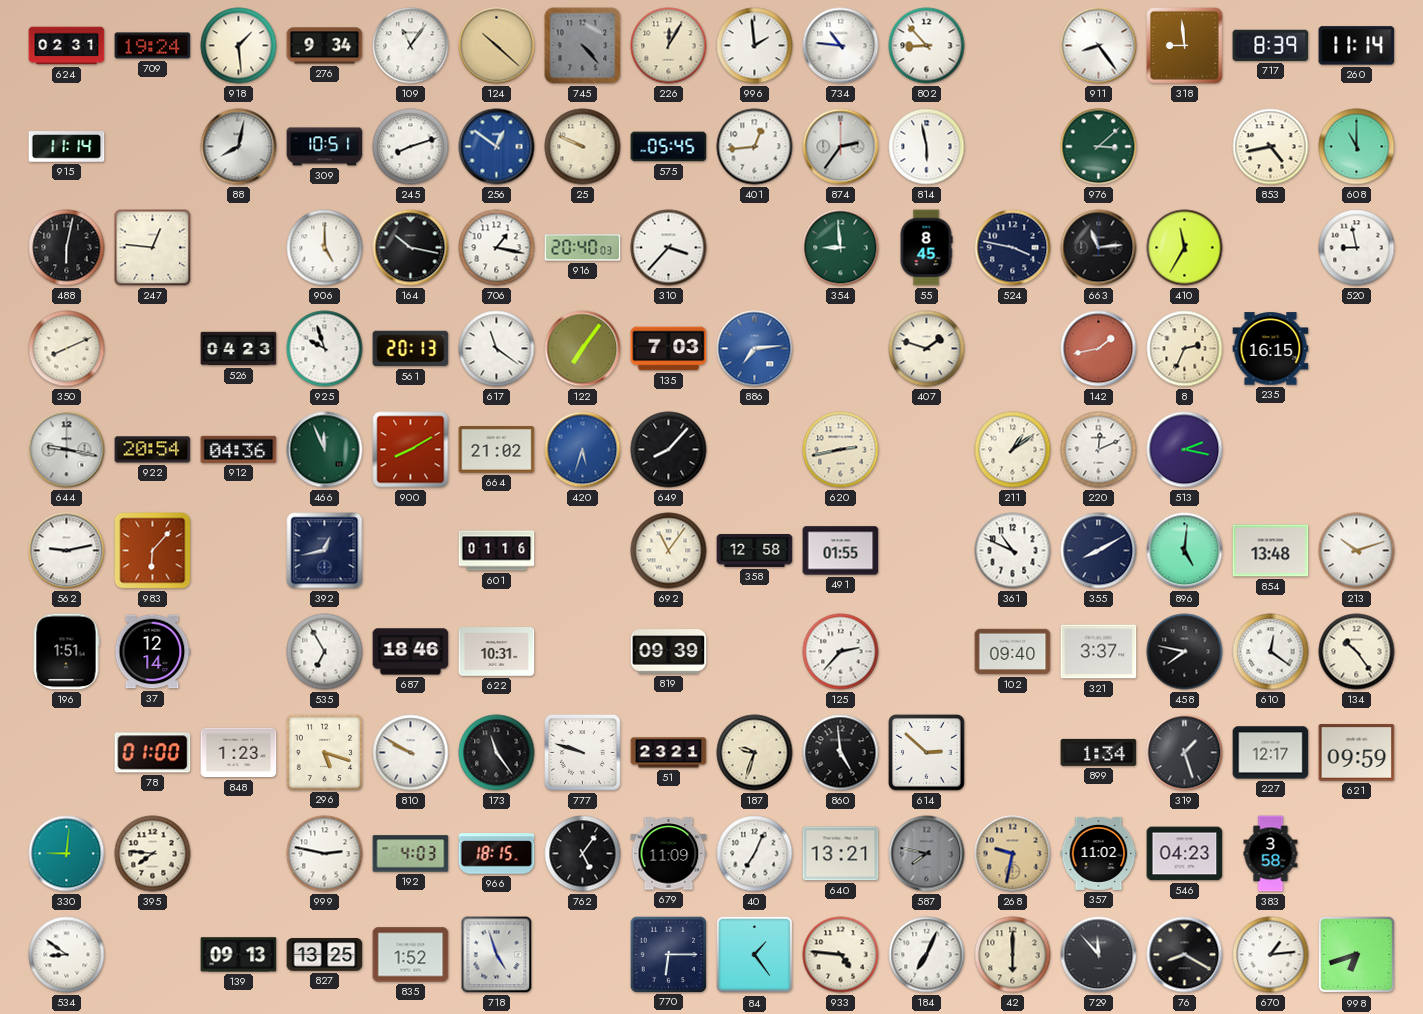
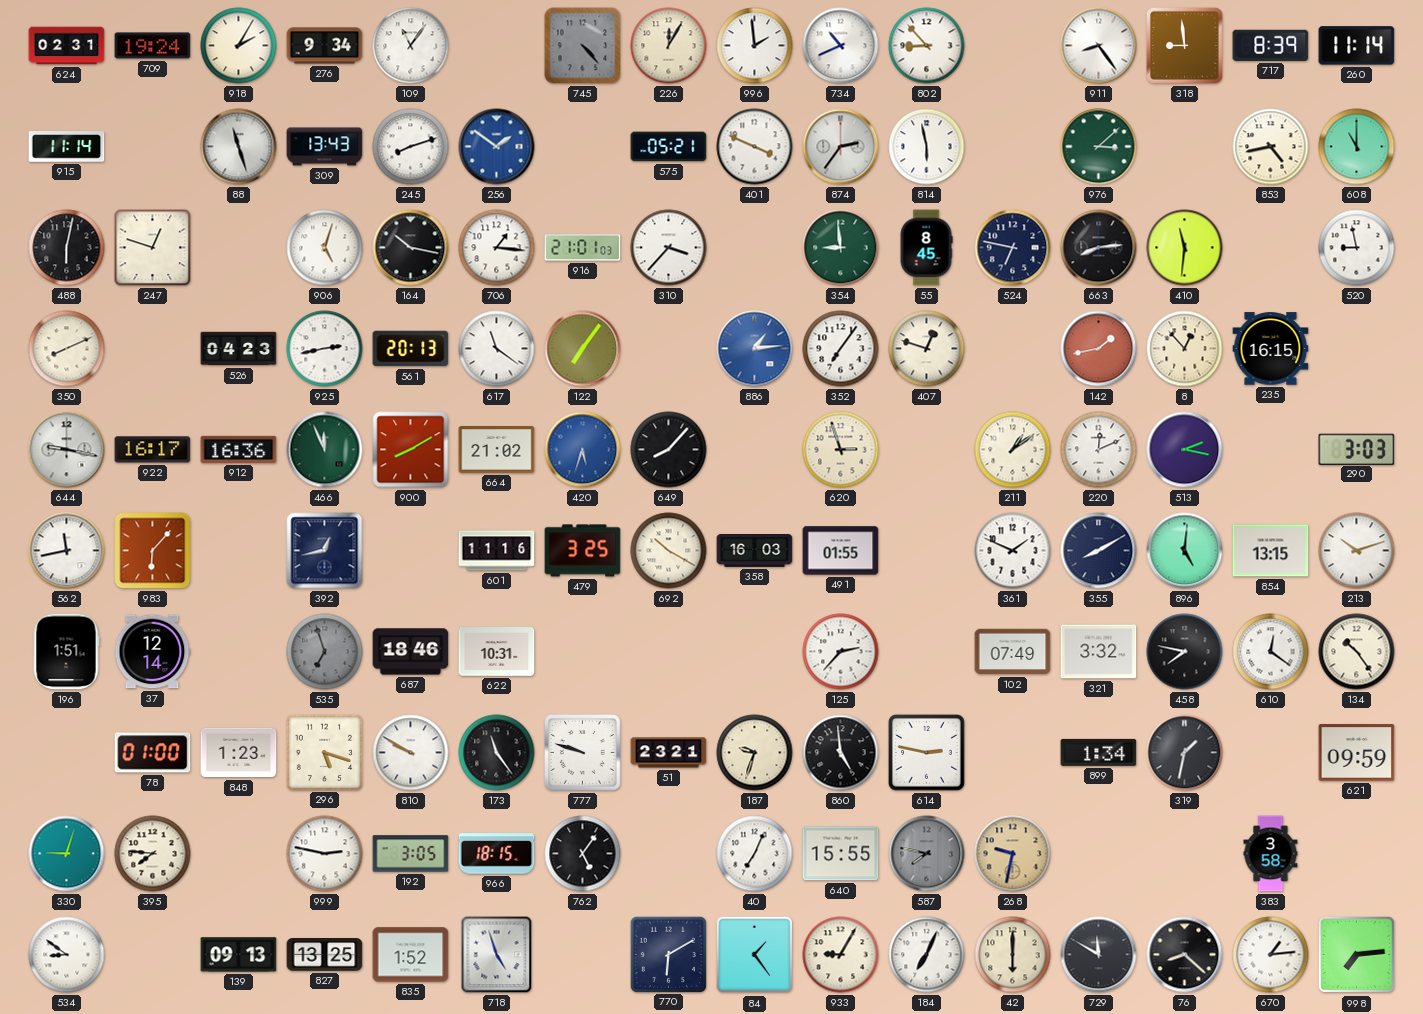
918: 1:29 -> 2:05
124: 10:22 -> none
734: 10:46 -> 10:41
88: 8:02 -> 11:27
309: 10:51 -> 13:43
256: 12:51 -> 1:51
25: 9:49 -> none
575: 05:45 -> 05:21
401: 12:44 -> 3:49
247: 12:46 -> 12:48
906: 5:00 -> 5:03
706: 1:17 -> 1:16
916: 20:40 -> 21:01
524: 3:47 -> 6:47
663: 11:14 -> 8:14
410: 11:35 -> 11:31
925: 9:57 -> 2:43
135: 7:03 -> none
886: 7:14 -> 1:14
352: none -> 7:06
407: 1:48 -> 12:48
8: 2:34 -> 12:53
922: 20:54 -> 16:17
912: 04:36 -> 16:36
620: 2:43 -> 2:57
290: none -> 3:03
562: 9:13 -> 11:43
601: 01:16 -> 11:16
479: none -> 3:25
692: 11:06 -> 10:20
358: 12:58 -> 16:03
361: 10:49 -> 1:49
854: 13:48 -> 13:15
535: 6:55 -> 6:57
535 dial: white -> grey
819: 09:39 -> none
102: 09:40 -> 07:49
321: 3:37 -> 3:32
614: 2:52 -> 2:47
319: 1:27 -> 1:32
227: 12:17 -> none
330: 9:01 -> 9:03
192: 4:03 -> 3:05
679: 11:09 -> none
640: 13:21 -> 15:55
357: 11:02 -> none
546: 04:23 -> none
770: 6:15 -> 6:10
933: 4:46 -> 9:05
729: 11:53 -> 11:50
76: 8:20 -> 8:22
998: 6:42 -> 7:14
